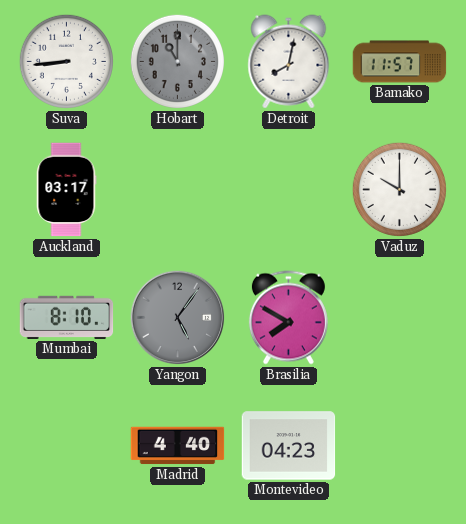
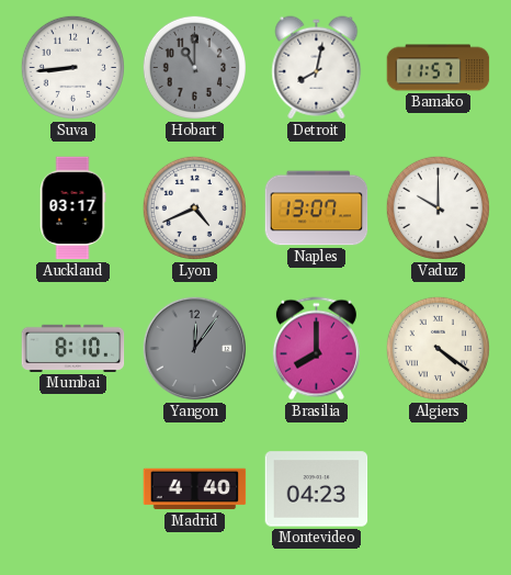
Lyon: none -> 4:41
Naples: none -> 13:07
Yangon: 5:06 -> 12:06
Brasilia: 7:50 -> 8:00
Algiers: none -> 4:21
